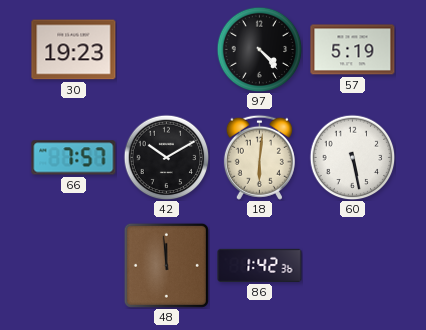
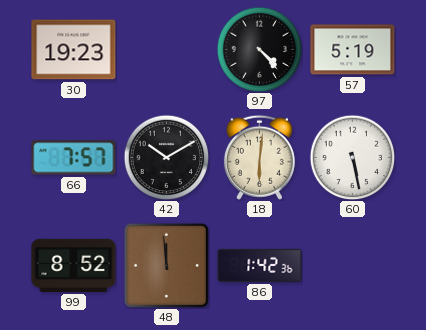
99: none -> 8:52
